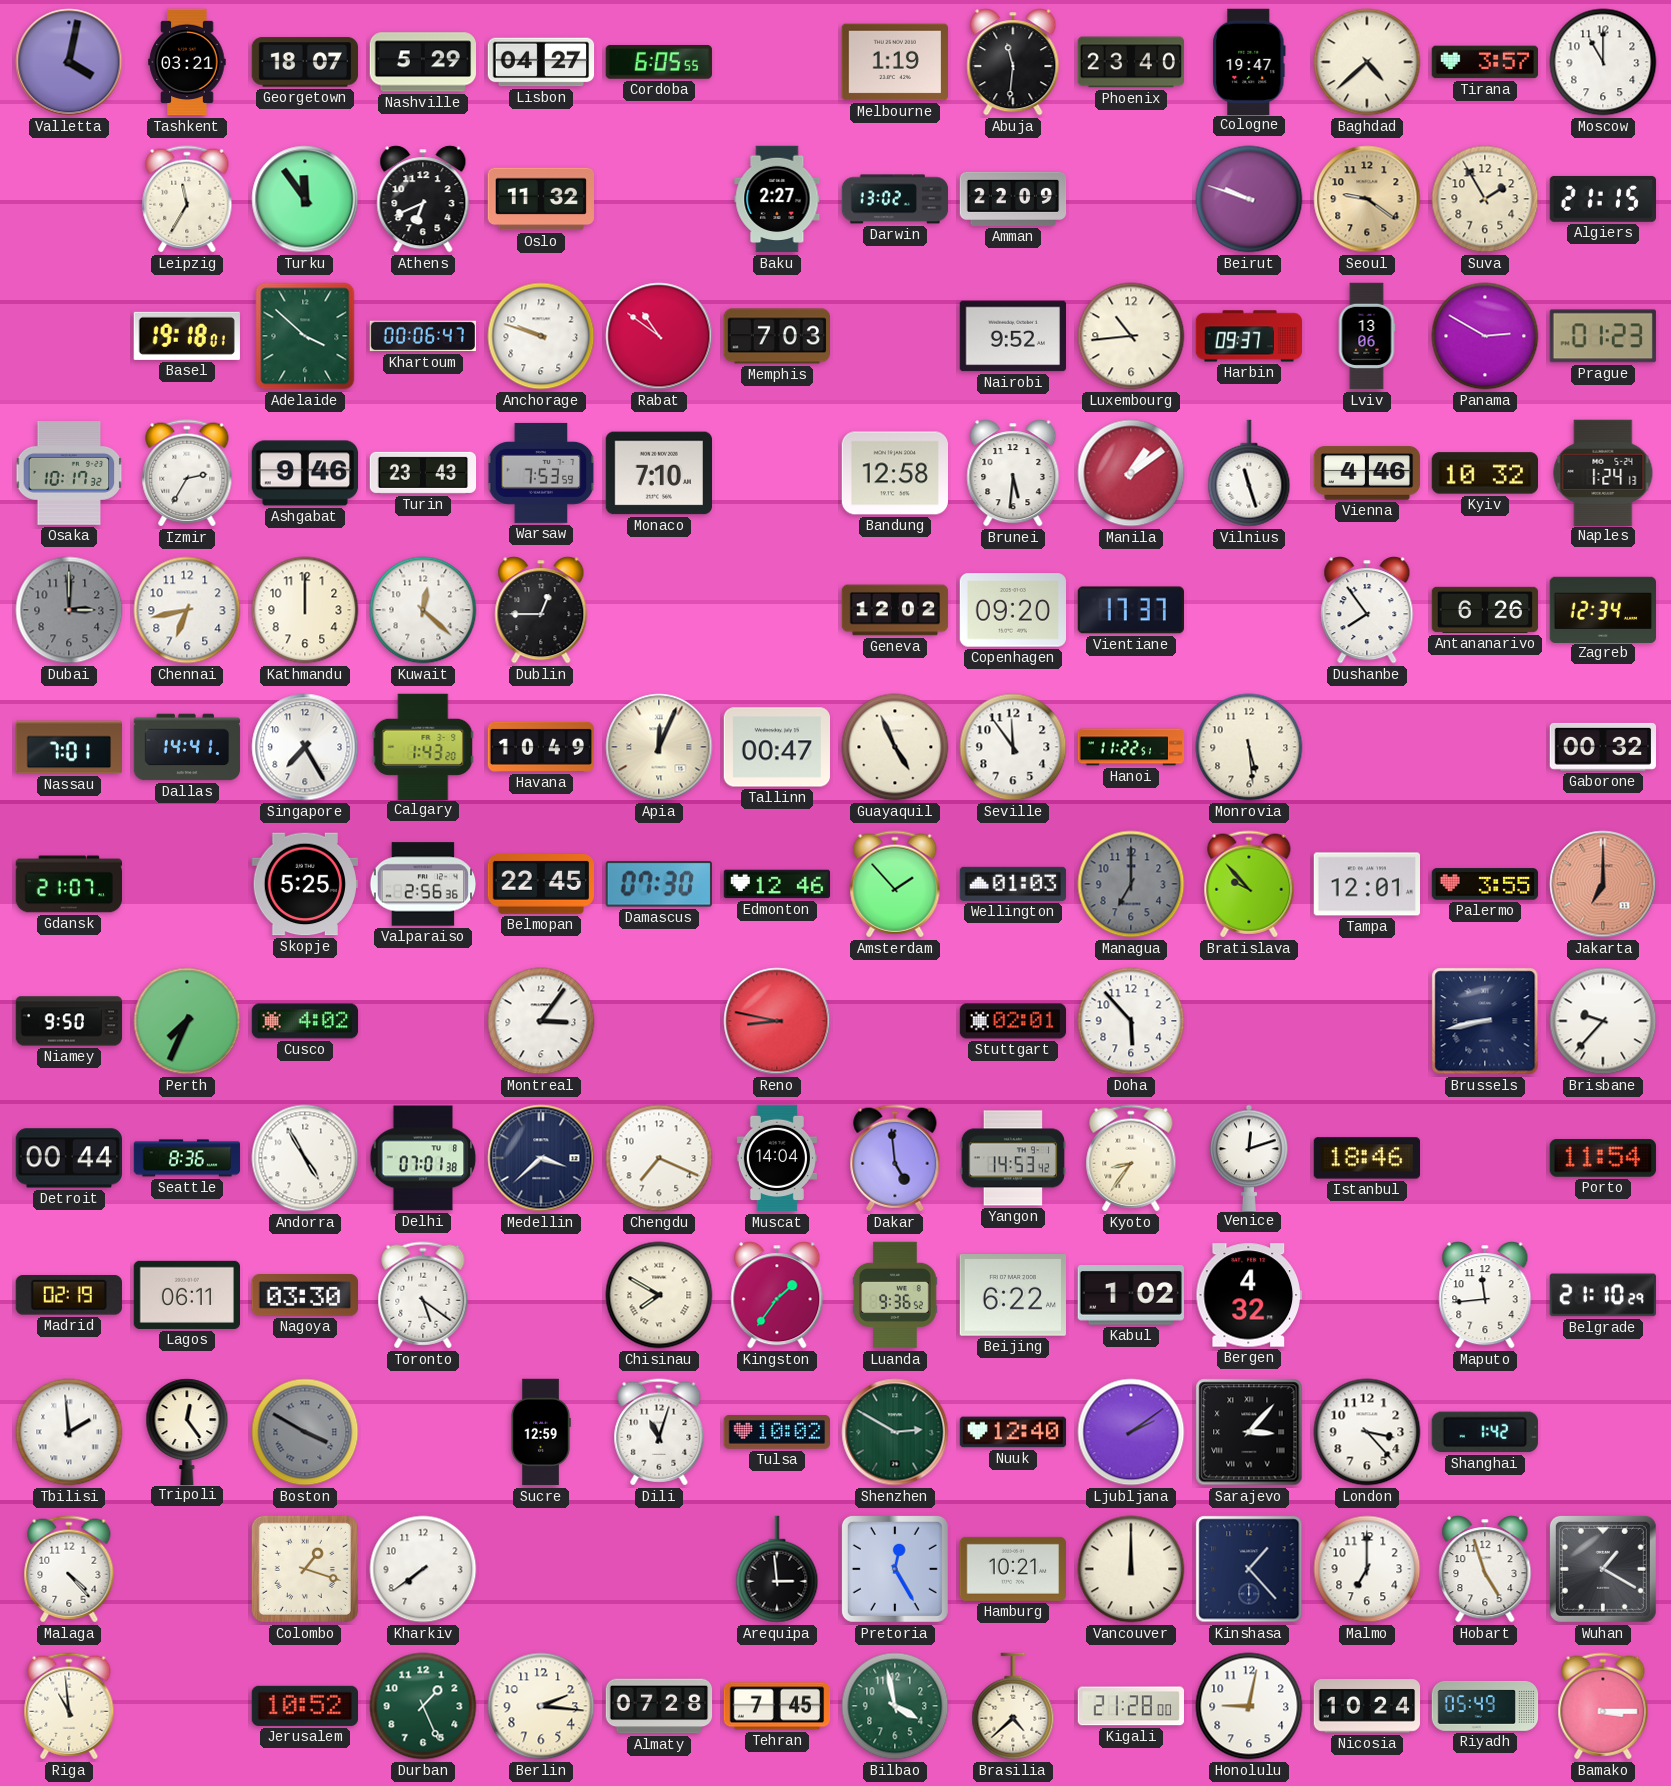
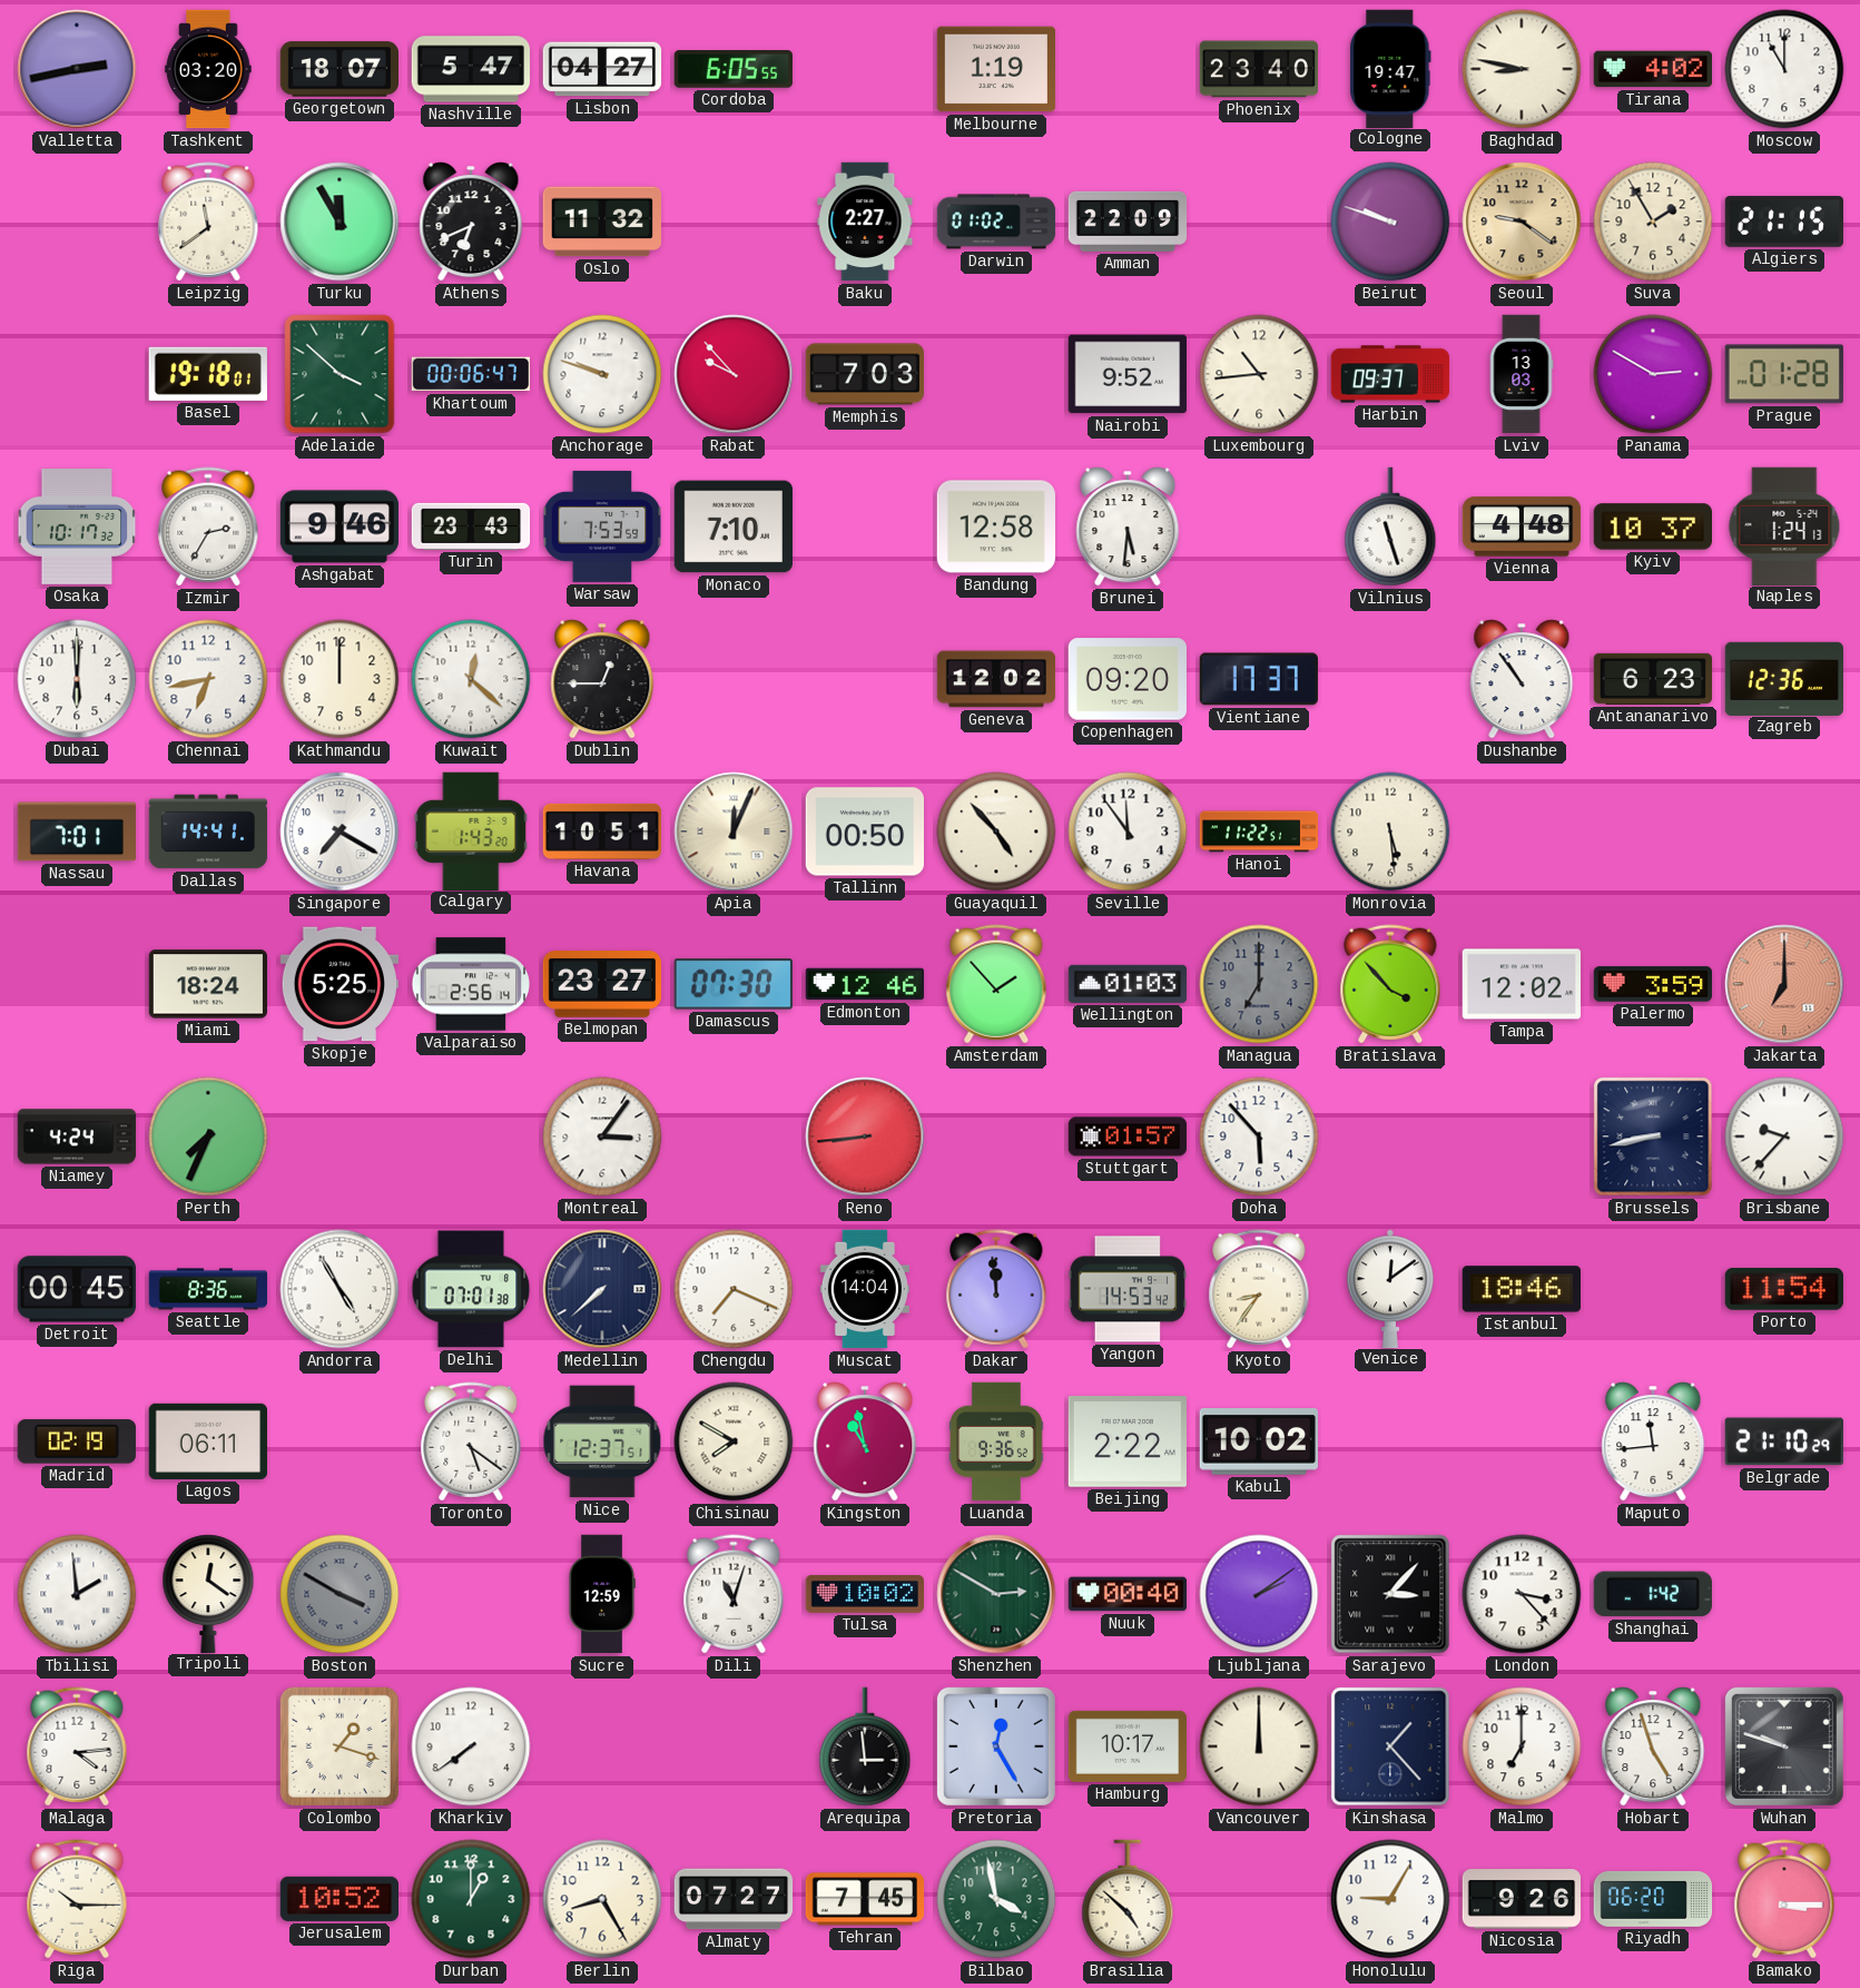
Valletta: 4:02 -> 2:43
Tashkent: 03:21 -> 03:20
Nashville: 5:29 -> 5:47
Abuja: 11:31 -> none
Baghdad: 4:38 -> 8:47
Tirana: 3:57 -> 4:02
Leipzig: 11:35 -> 11:39
Turku: 11:54 -> 11:55
Darwin: 13:02 -> 01:02
Rabat: 10:51 -> 9:53
Lviv: 13:06 -> 13:03
Prague: 01:23 -> 01:28
Manila: 1:09 -> none
Vienna: 4:46 -> 4:48
Kyiv: 10:32 -> 10:37
Dubai: 3:00 -> 6:00
Dubai dial: grey -> white
Dushanbe: 7:54 -> 10:54
Antananarivo: 6:26 -> 6:23
Zagreb: 12:34 -> 12:36
Singapore: 7:25 -> 7:20
Havana: 10:49 -> 10:51
Tallinn: 00:47 -> 00:50
Guayaquil: 4:56 -> 4:53
Gaborone: 00:32 -> none
Gdansk: 21:07 -> none
Miami: none -> 18:24
Valparaiso: 2:56:36 -> 2:56:14
Belmopan: 22:45 -> 23:27
Bratislava: 9:53 -> 3:53
Tampa: 12:01 -> 12:02
Palermo: 3:55 -> 3:59
Niamey: 9:50 -> 4:24
Cusco: 4:02 -> none
Reno: 8:47 -> 8:44
Stuttgart: 02:01 -> 01:57
Detroit: 00:44 -> 00:45
Medellin: 3:38 -> 7:38
Dakar: 4:59 -> 11:59
Venice: 12:12 -> 12:09
Nagoya: 03:30 -> none
Nice: none -> 12:37
Kingston: 1:36 -> 10:58
Beijing: 6:22 -> 2:22
Kabul: 1:02 -> 10:02
Bergen: 4:32 -> none
Tripoli: 12:24 -> 12:21
Nuuk: 12:40 -> 00:40
Malaga: 4:23 -> 4:14
Hamburg: 10:21 -> 10:17
Wuhan: 1:20 -> 9:48
Riga: 10:59 -> 10:15
Durban: 1:26 -> 1:00
Berlin: 2:16 -> 8:25
Almaty: 07:28 -> 07:27
Brasilia: 4:38 -> 4:52
Kigali: 21:28 -> none
Honolulu: 9:02 -> 9:05
Nicosia: 10:24 -> 9:26
Riyadh: 05:49 -> 06:20
